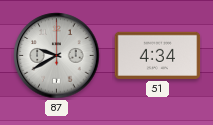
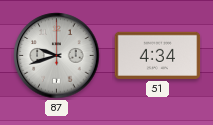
87: 9:40 -> 9:42
